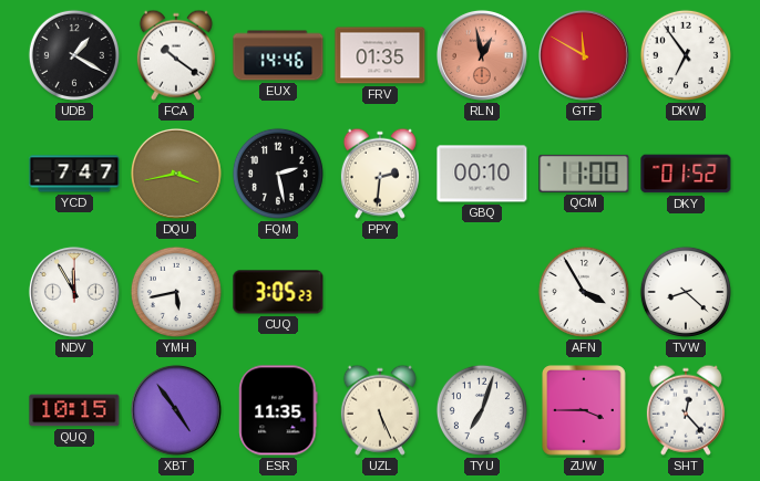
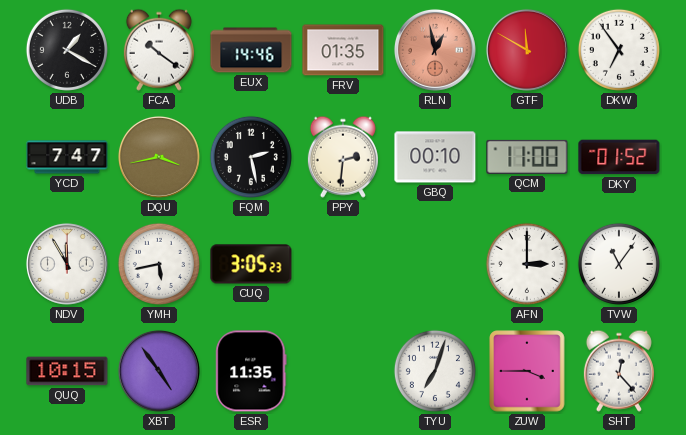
AFN: 3:55 -> 3:00
TVW: 8:22 -> 11:06
UZL: 5:26 -> none
